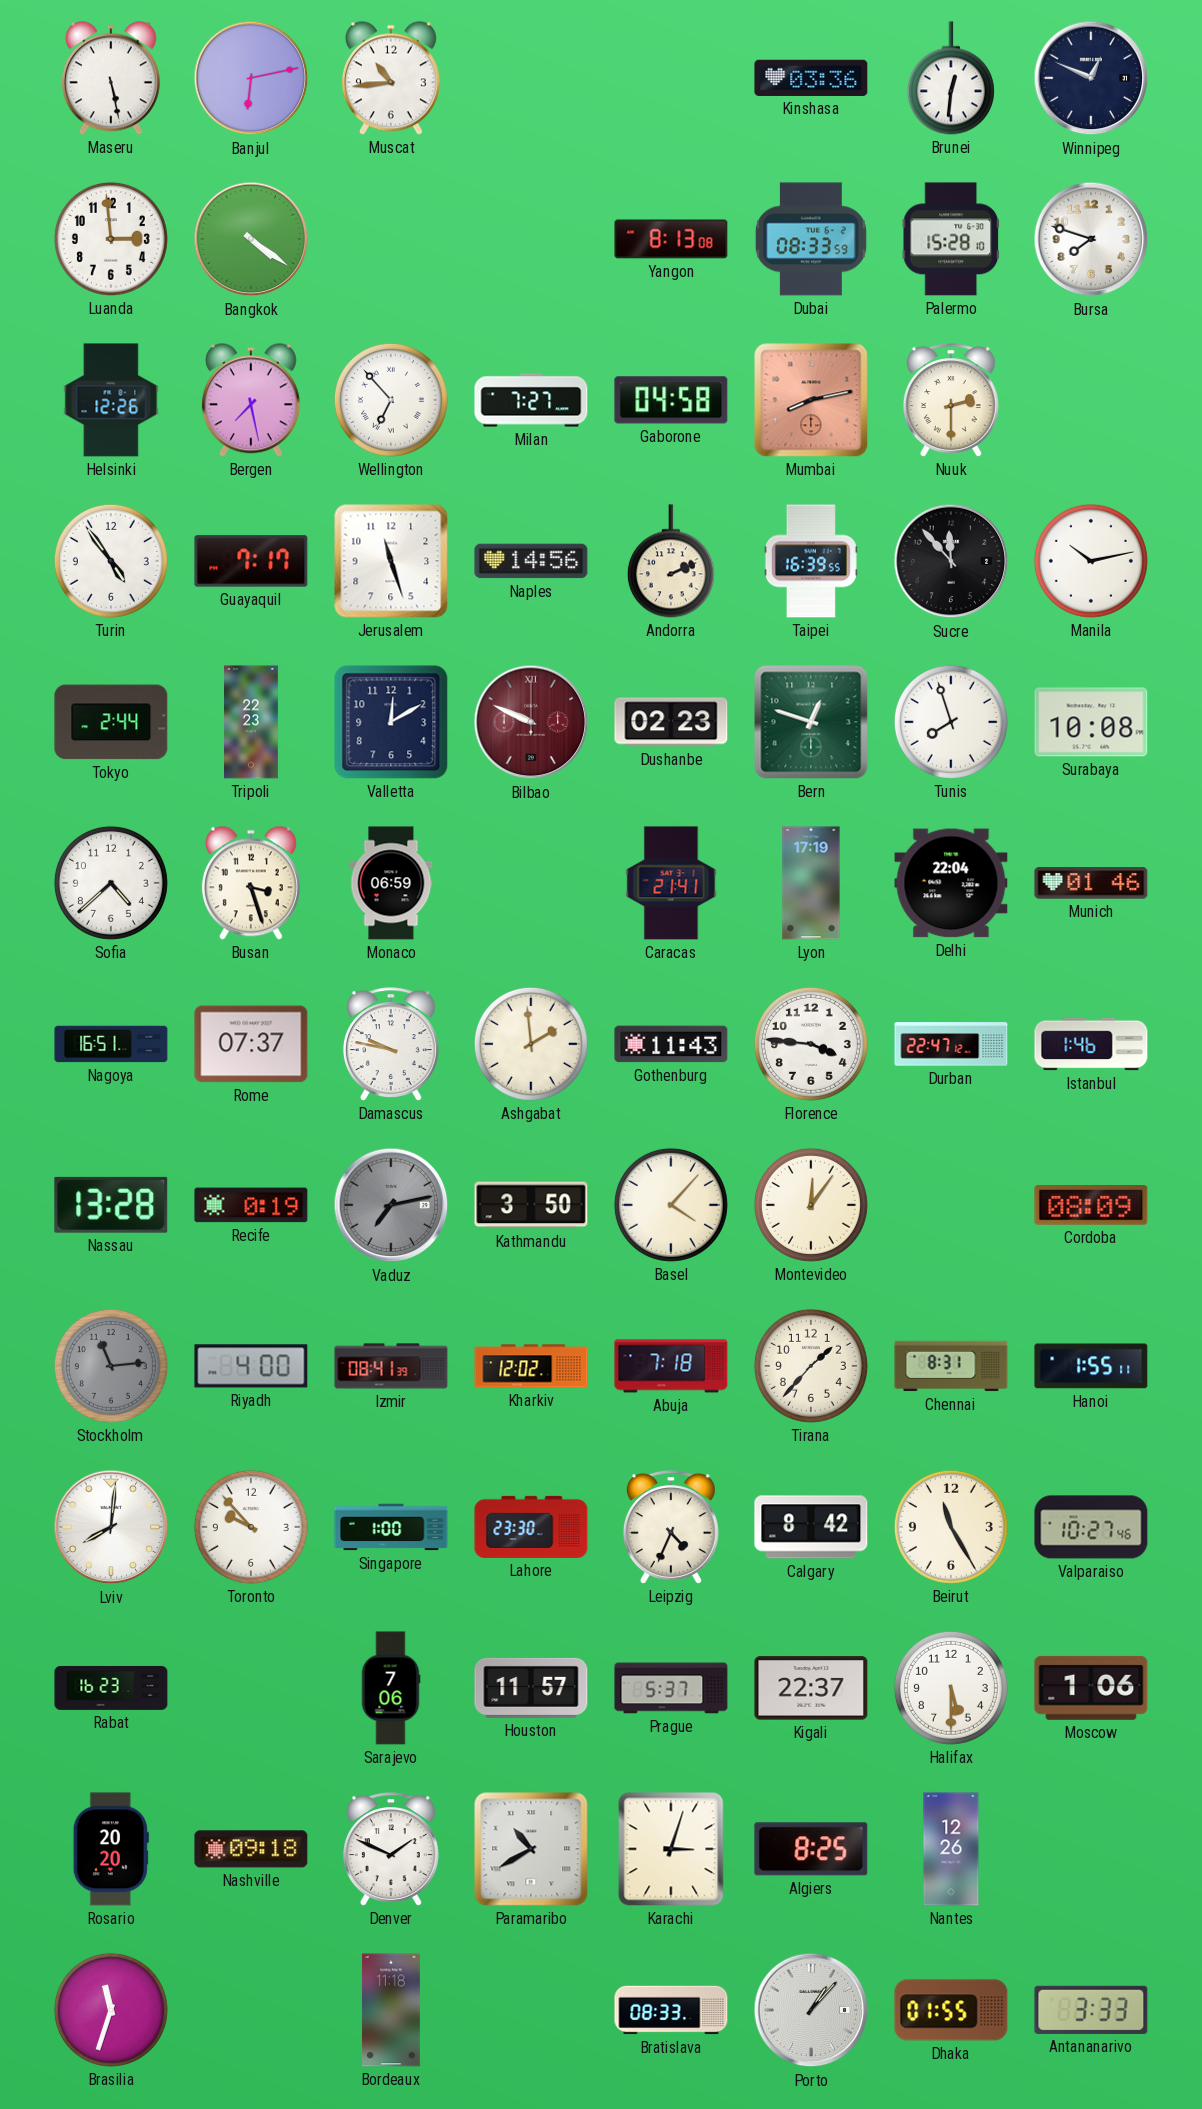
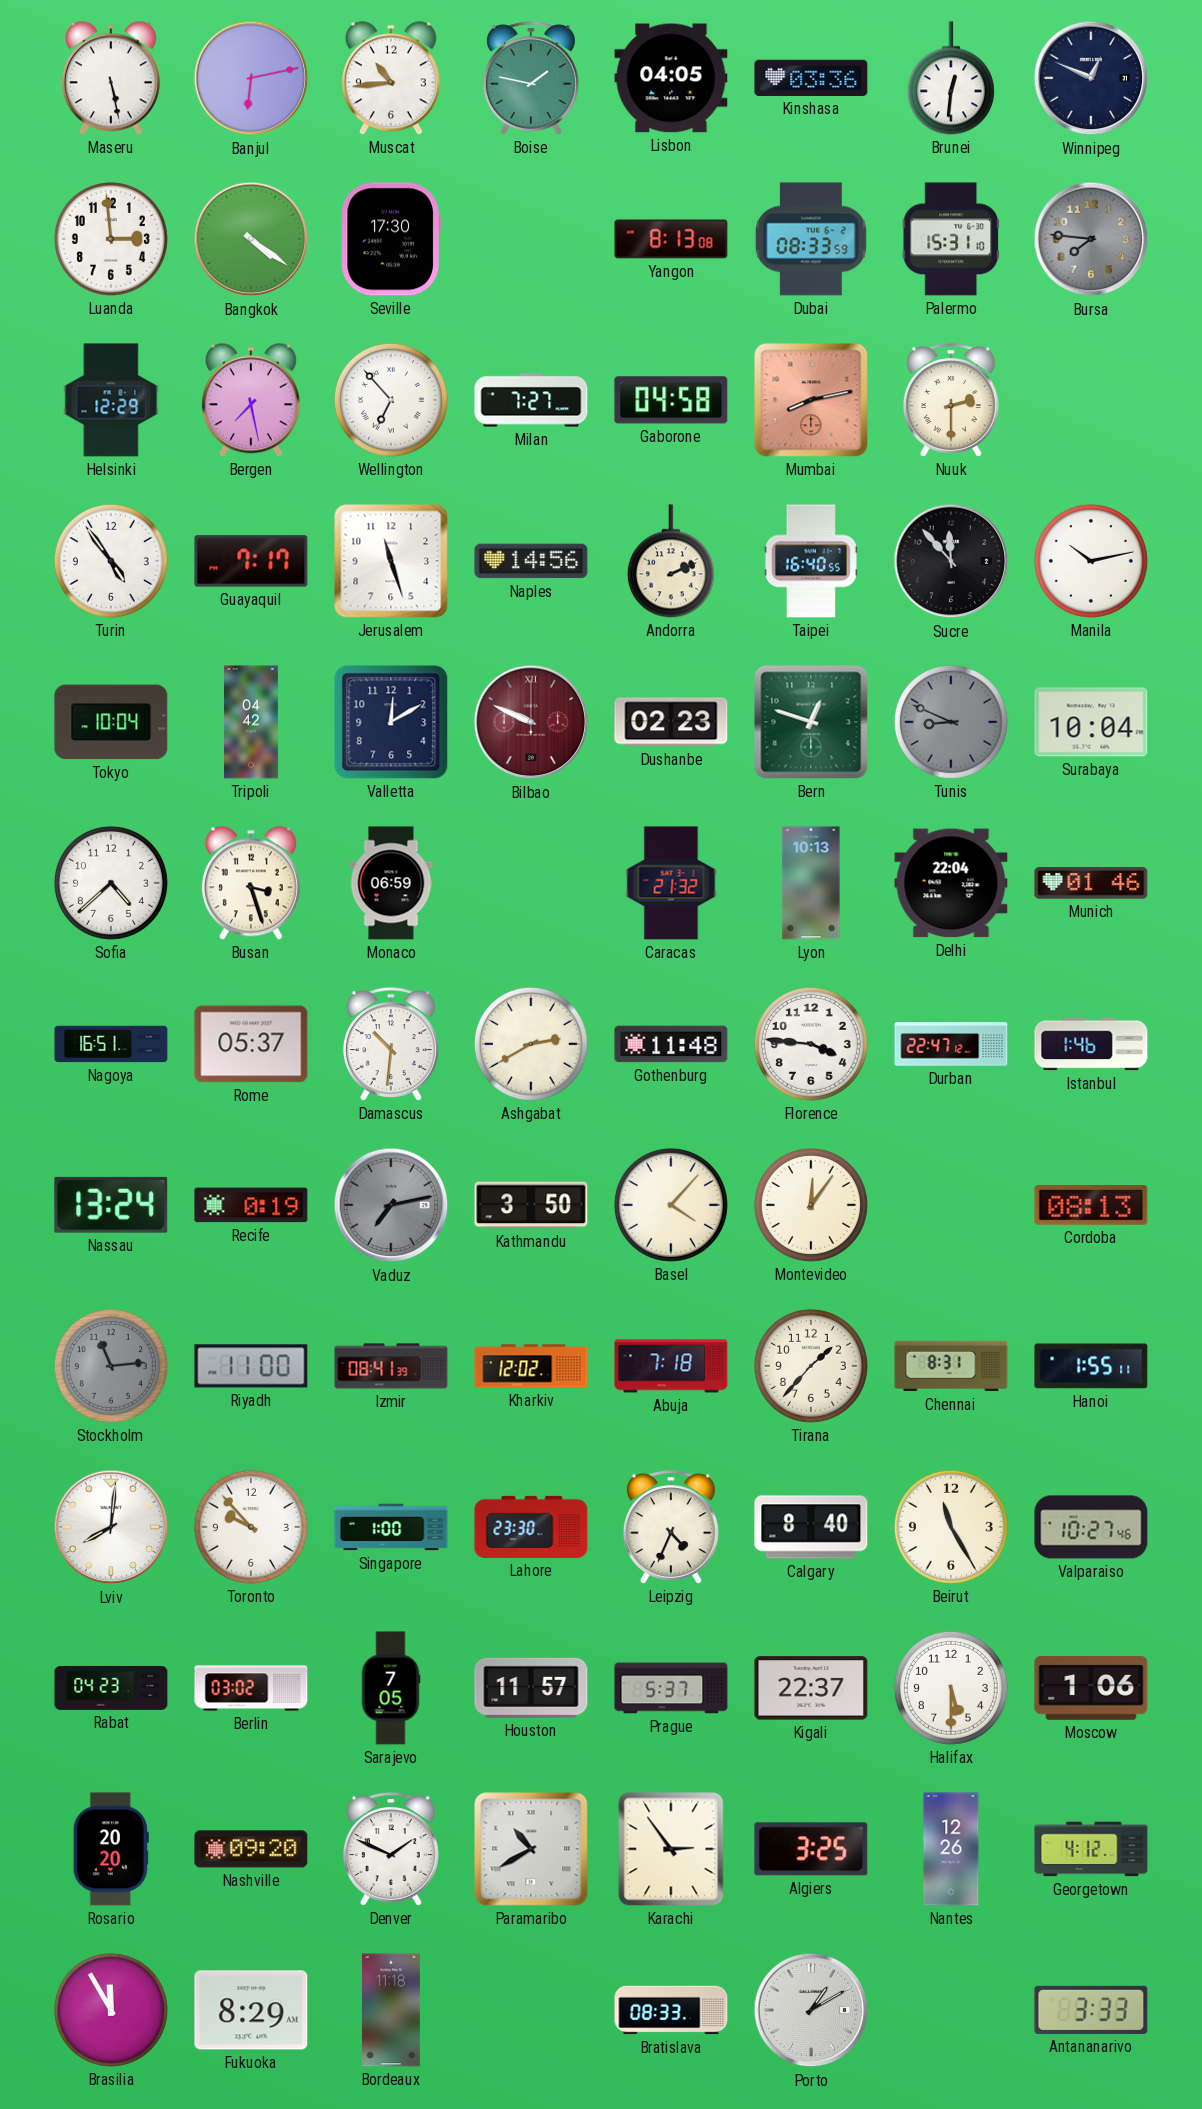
Boise: none -> 1:47
Lisbon: none -> 04:05
Seville: none -> 17:30
Palermo: 15:28 -> 15:31
Bursa: 7:48 -> 7:46
Bursa dial: white -> grey
Helsinki: 12:26 -> 12:29
Taipei: 16:39 -> 16:40
Tokyo: 2:44 -> 10:04
Tripoli: 22:23 -> 04:42
Tunis: 7:57 -> 8:49
Tunis dial: white -> grey
Surabaya: 10:08 -> 10:04
Caracas: 21:41 -> 21:32
Lyon: 17:19 -> 10:13
Rome: 07:37 -> 05:37
Damascus: 9:47 -> 10:31
Ashgabat: 1:59 -> 2:40
Gothenburg: 11:43 -> 11:48
Nassau: 13:28 -> 13:24
Cordoba: 08:09 -> 08:13
Riyadh: 4:00 -> 11:00
Calgary: 8:42 -> 8:40
Rabat: 16:23 -> 04:23
Berlin: none -> 03:02
Sarajevo: 7:06 -> 7:05
Nashville: 09:18 -> 09:20
Karachi: 3:03 -> 2:54
Algiers: 8:25 -> 3:25
Georgetown: none -> 4:12
Brasilia: 11:33 -> 11:55
Fukuoka: none -> 8:29
Porto: 1:07 -> 1:10
Dhaka: 01:55 -> none
